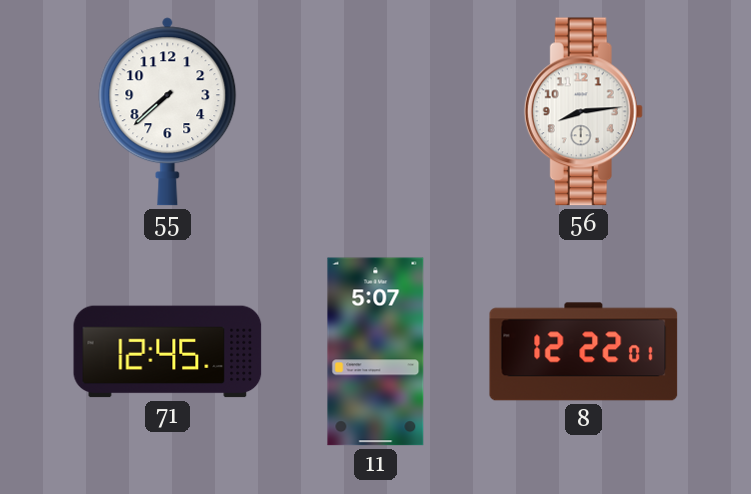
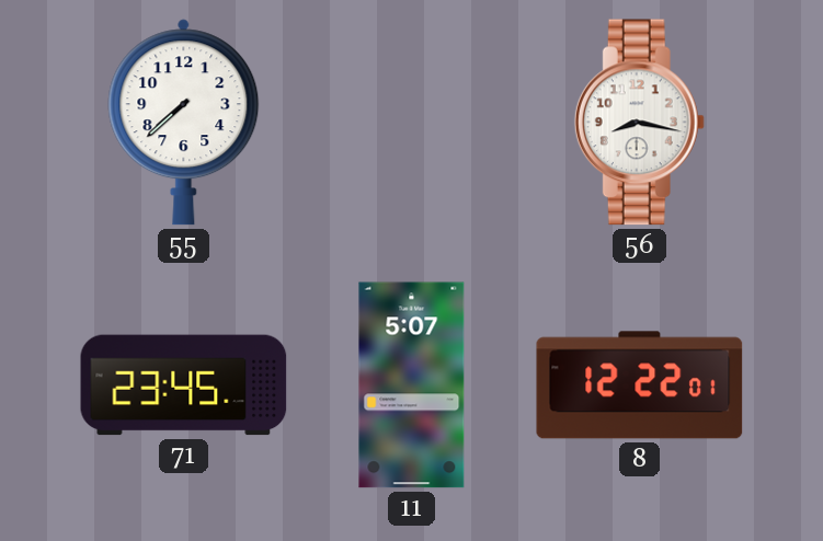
56: 8:14 -> 8:17
71: 12:45 -> 23:45
